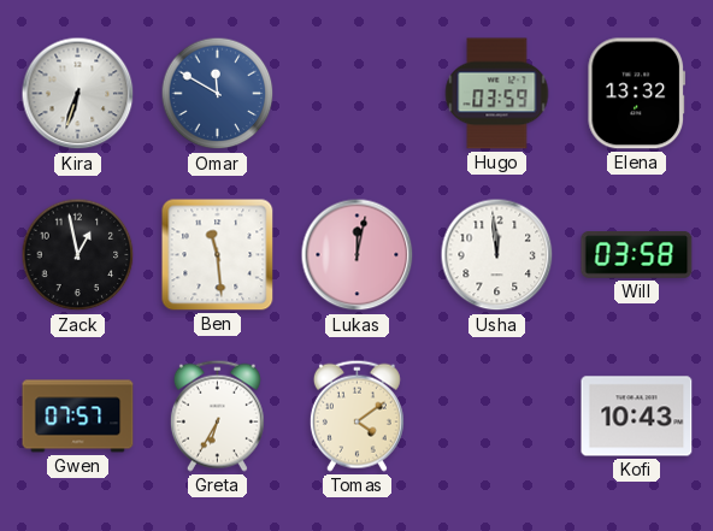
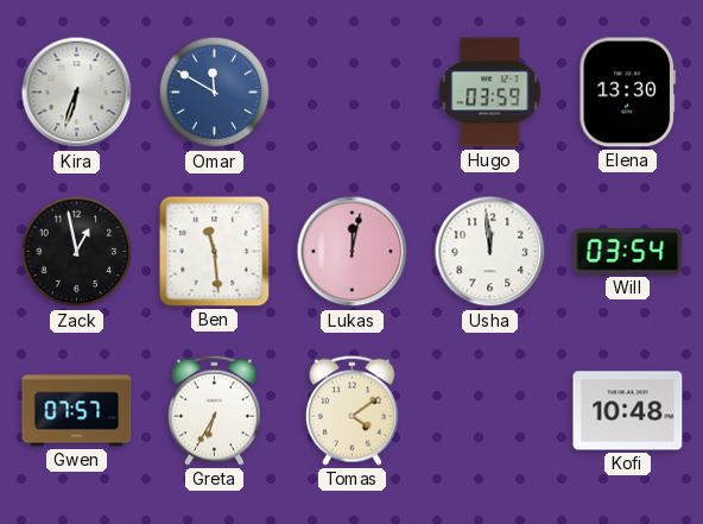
Elena: 13:32 -> 13:30
Will: 03:58 -> 03:54
Kofi: 10:43 -> 10:48
